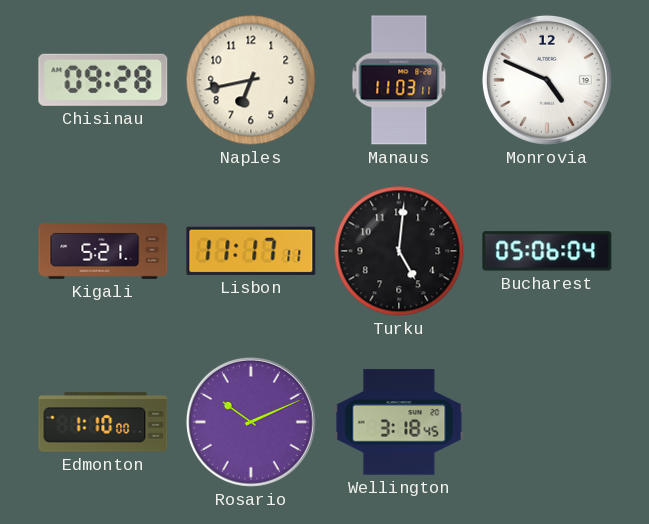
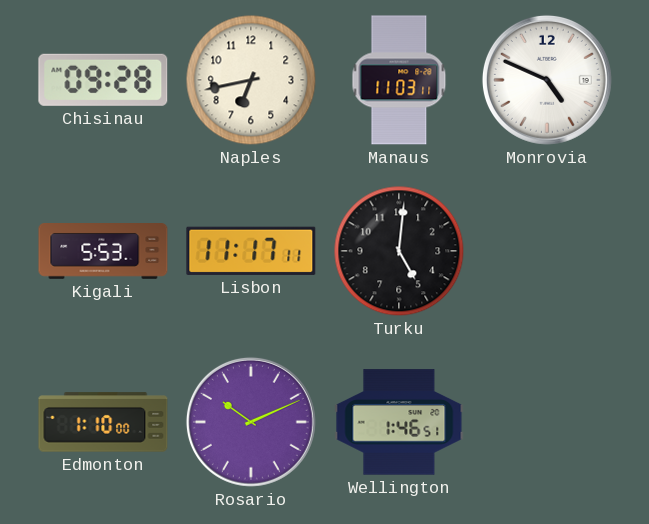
Kigali: 5:21 -> 5:53
Bucharest: 05:06 -> none
Wellington: 3:18 -> 1:46
